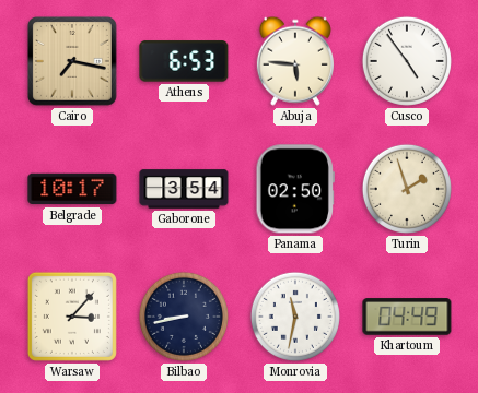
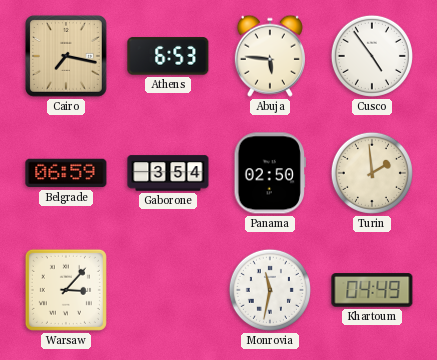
Belgrade: 10:17 -> 06:59
Turin: 1:57 -> 1:59
Bilbao: 8:43 -> none
